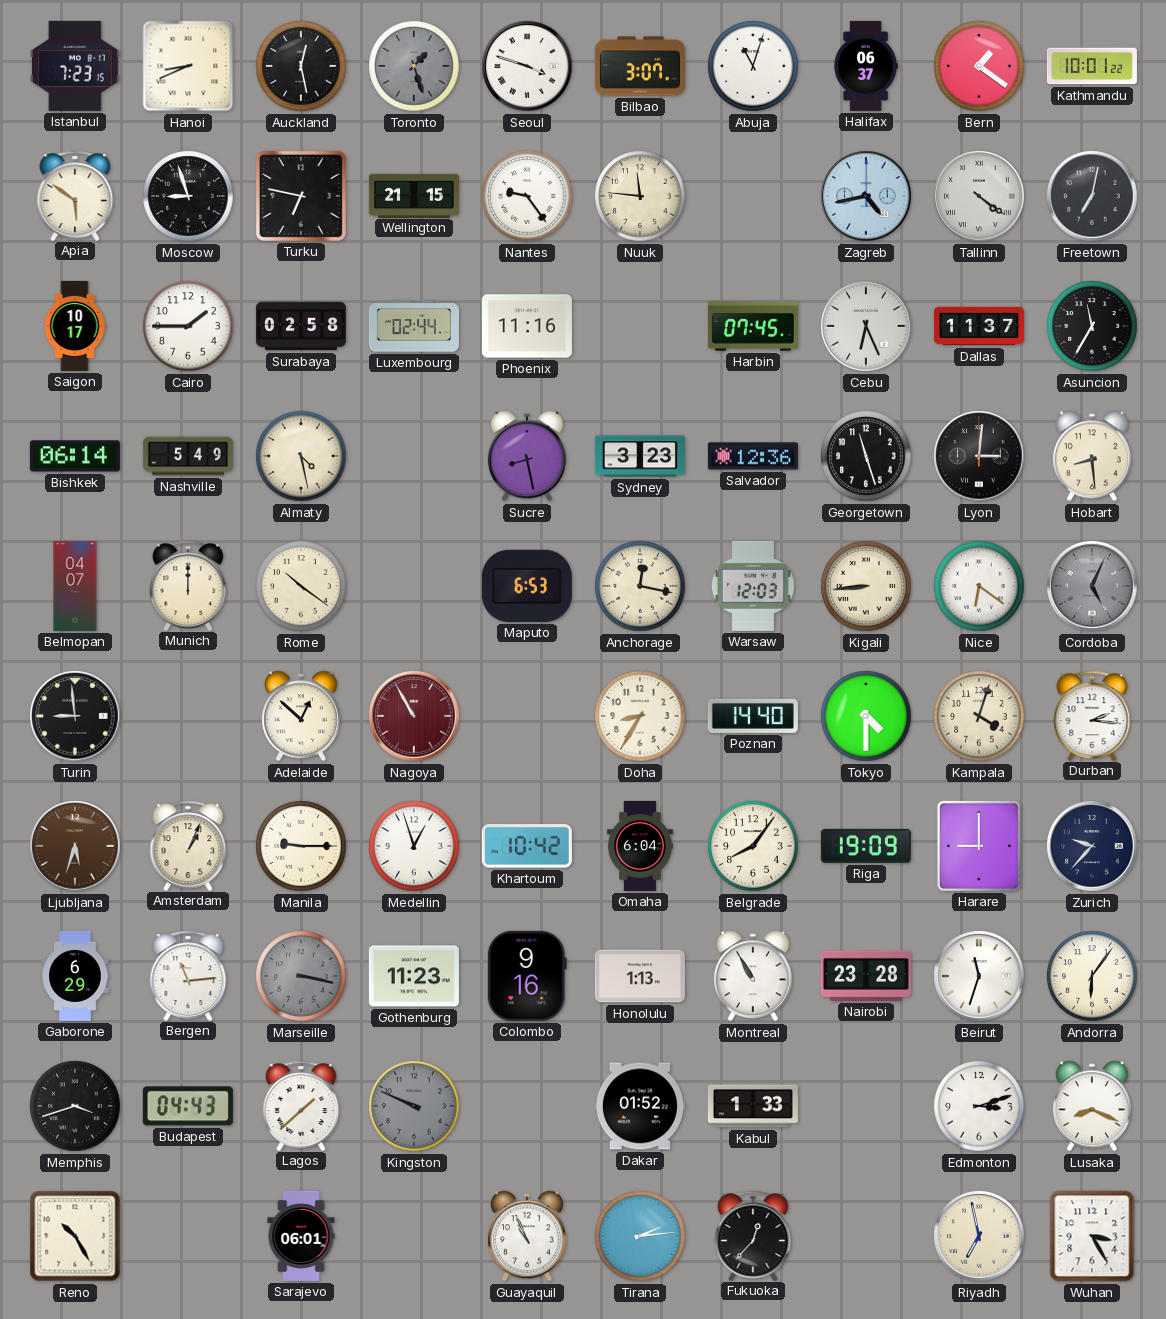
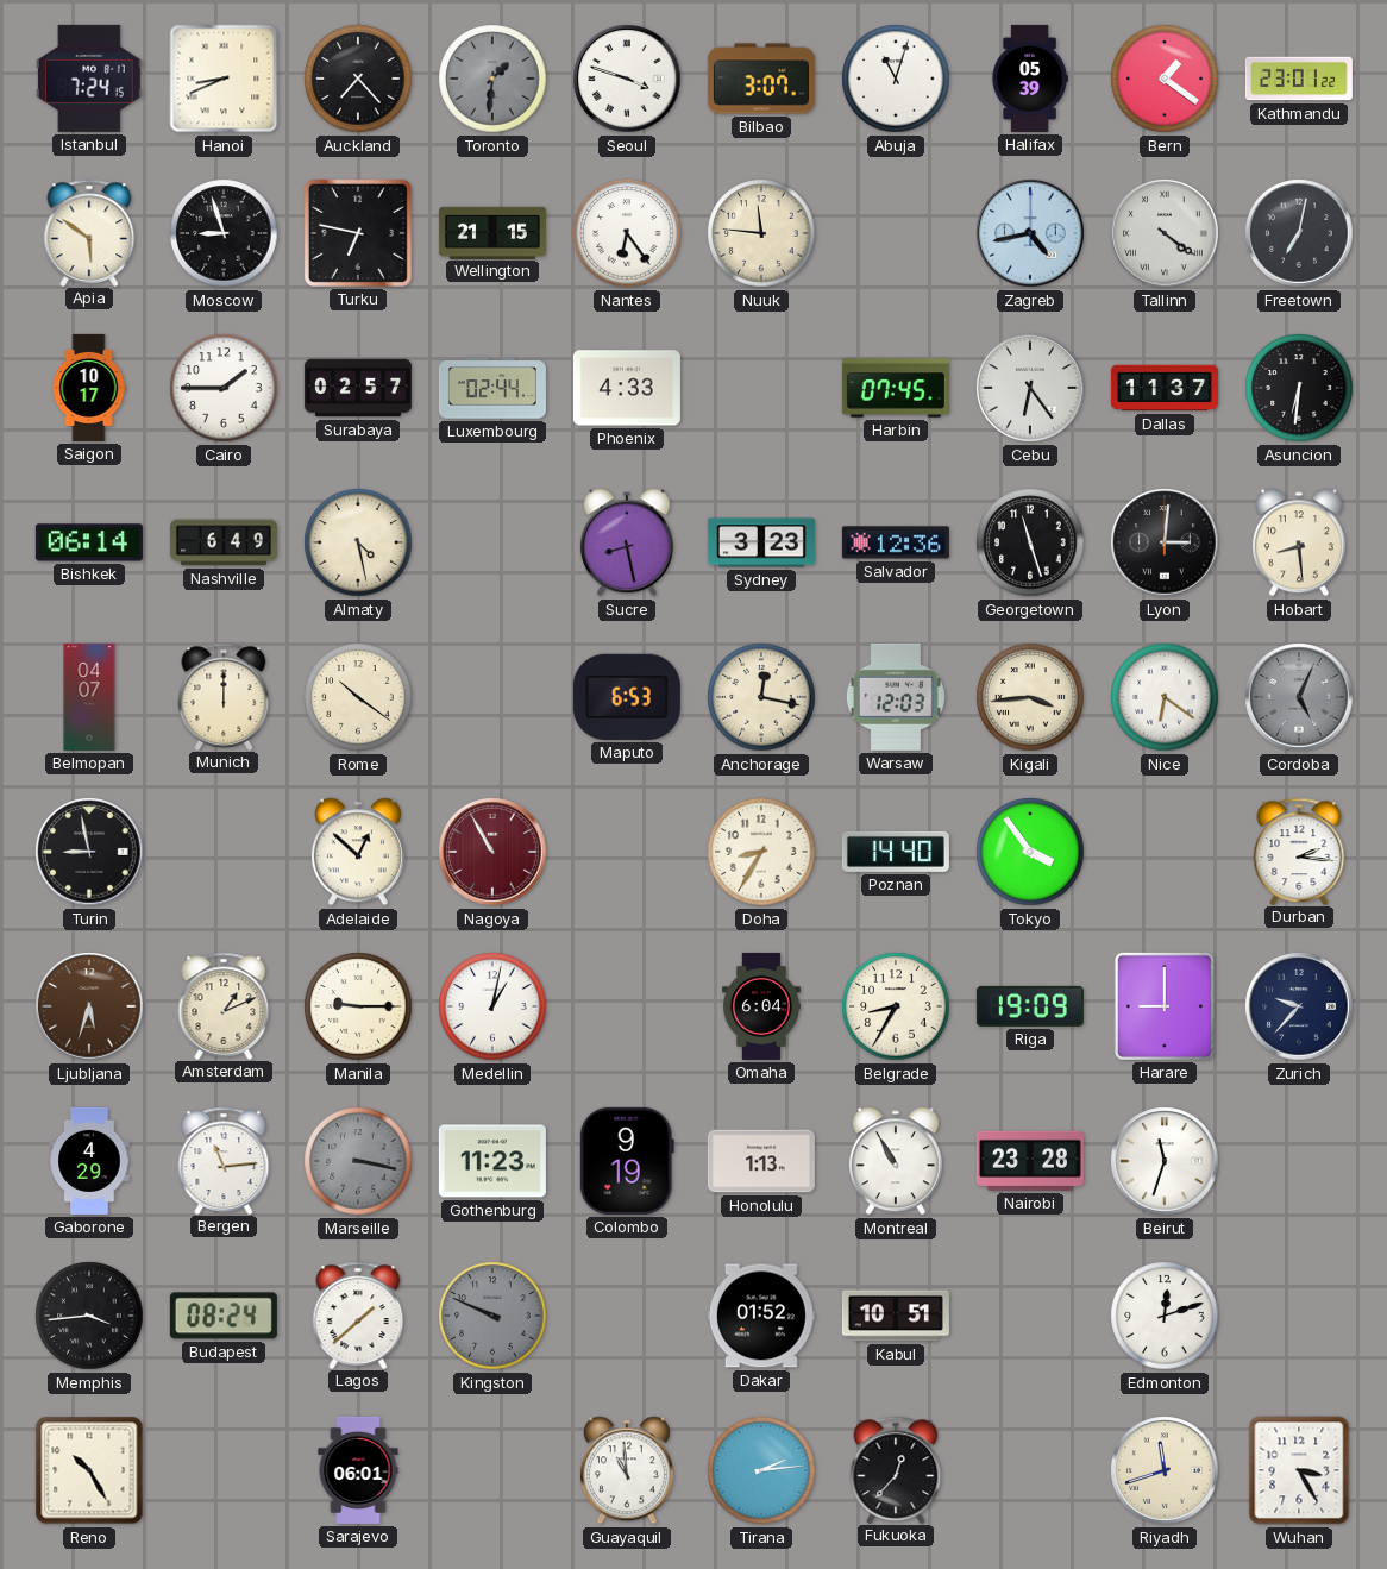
Istanbul: 7:23 -> 7:24
Auckland: 12:28 -> 7:23
Toronto: 1:27 -> 1:31
Halifax: 06:37 -> 05:39
Kathmandu: 10:01 -> 23:01
Nantes: 9:24 -> 6:24
Surabaya: 02:58 -> 02:57
Phoenix: 11:16 -> 4:33
Cebu: 6:26 -> 6:24
Asuncion: 11:35 -> 6:31
Nashville: 5:49 -> 6:49
Kigali: 8:44 -> 3:44
Turin: 8:59 -> 8:58
Tokyo: 4:30 -> 3:54
Kampala: 4:03 -> none
Amsterdam: 1:04 -> 1:11
Medellin: 12:57 -> 1:02
Khartoum: 10:42 -> none
Belgrade: 8:06 -> 8:35
Gaborone: 6:29 -> 4:29
Colombo: 9:16 -> 9:19
Andorra: 6:06 -> none
Memphis: 3:42 -> 3:44
Budapest: 04:43 -> 08:24
Kabul: 1:33 -> 10:51
Edmonton: 3:12 -> 12:12
Lusaka: 8:19 -> none
Guayaquil: 10:56 -> 10:59
Riyadh: 6:58 -> 11:42
